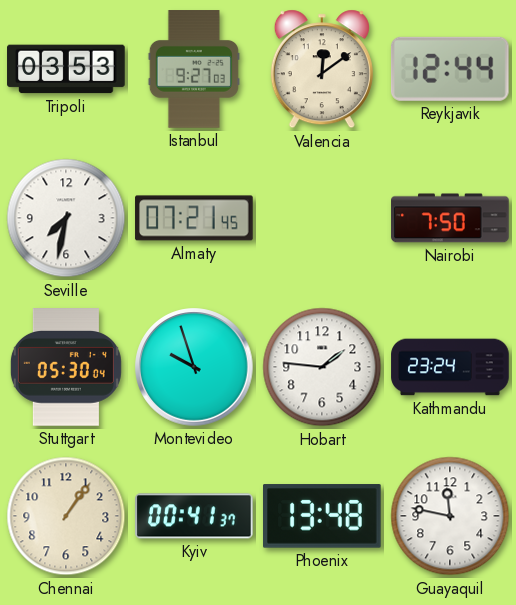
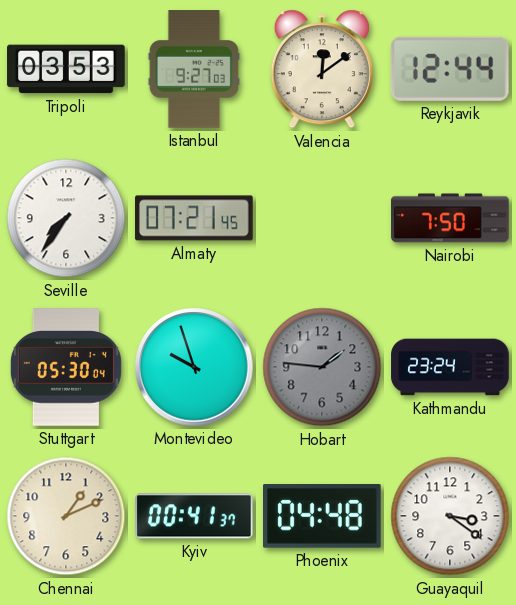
Seville: 7:32 -> 7:36
Hobart dial: white -> grey
Chennai: 1:06 -> 1:11
Phoenix: 13:48 -> 04:48
Guayaquil: 11:47 -> 3:21
